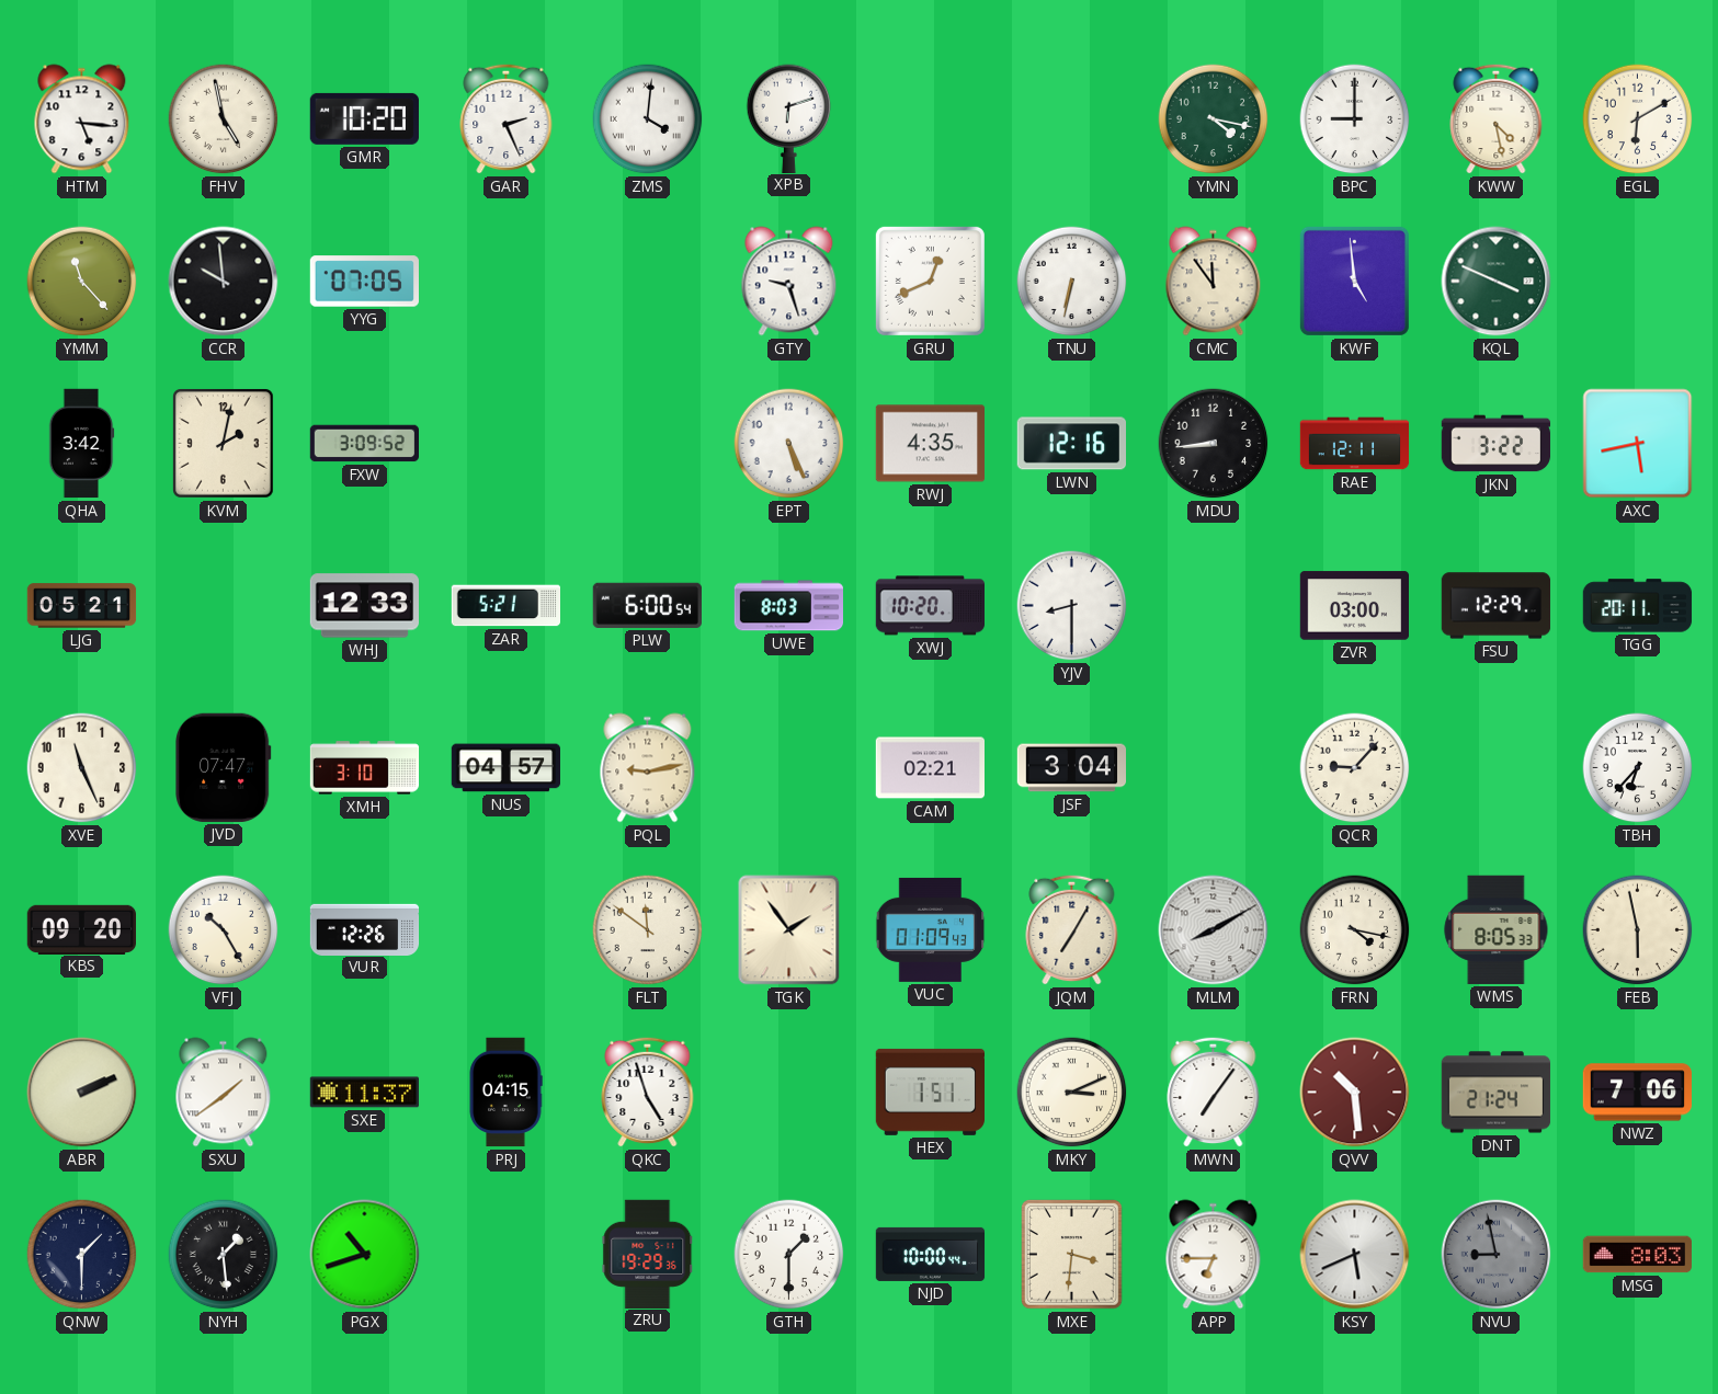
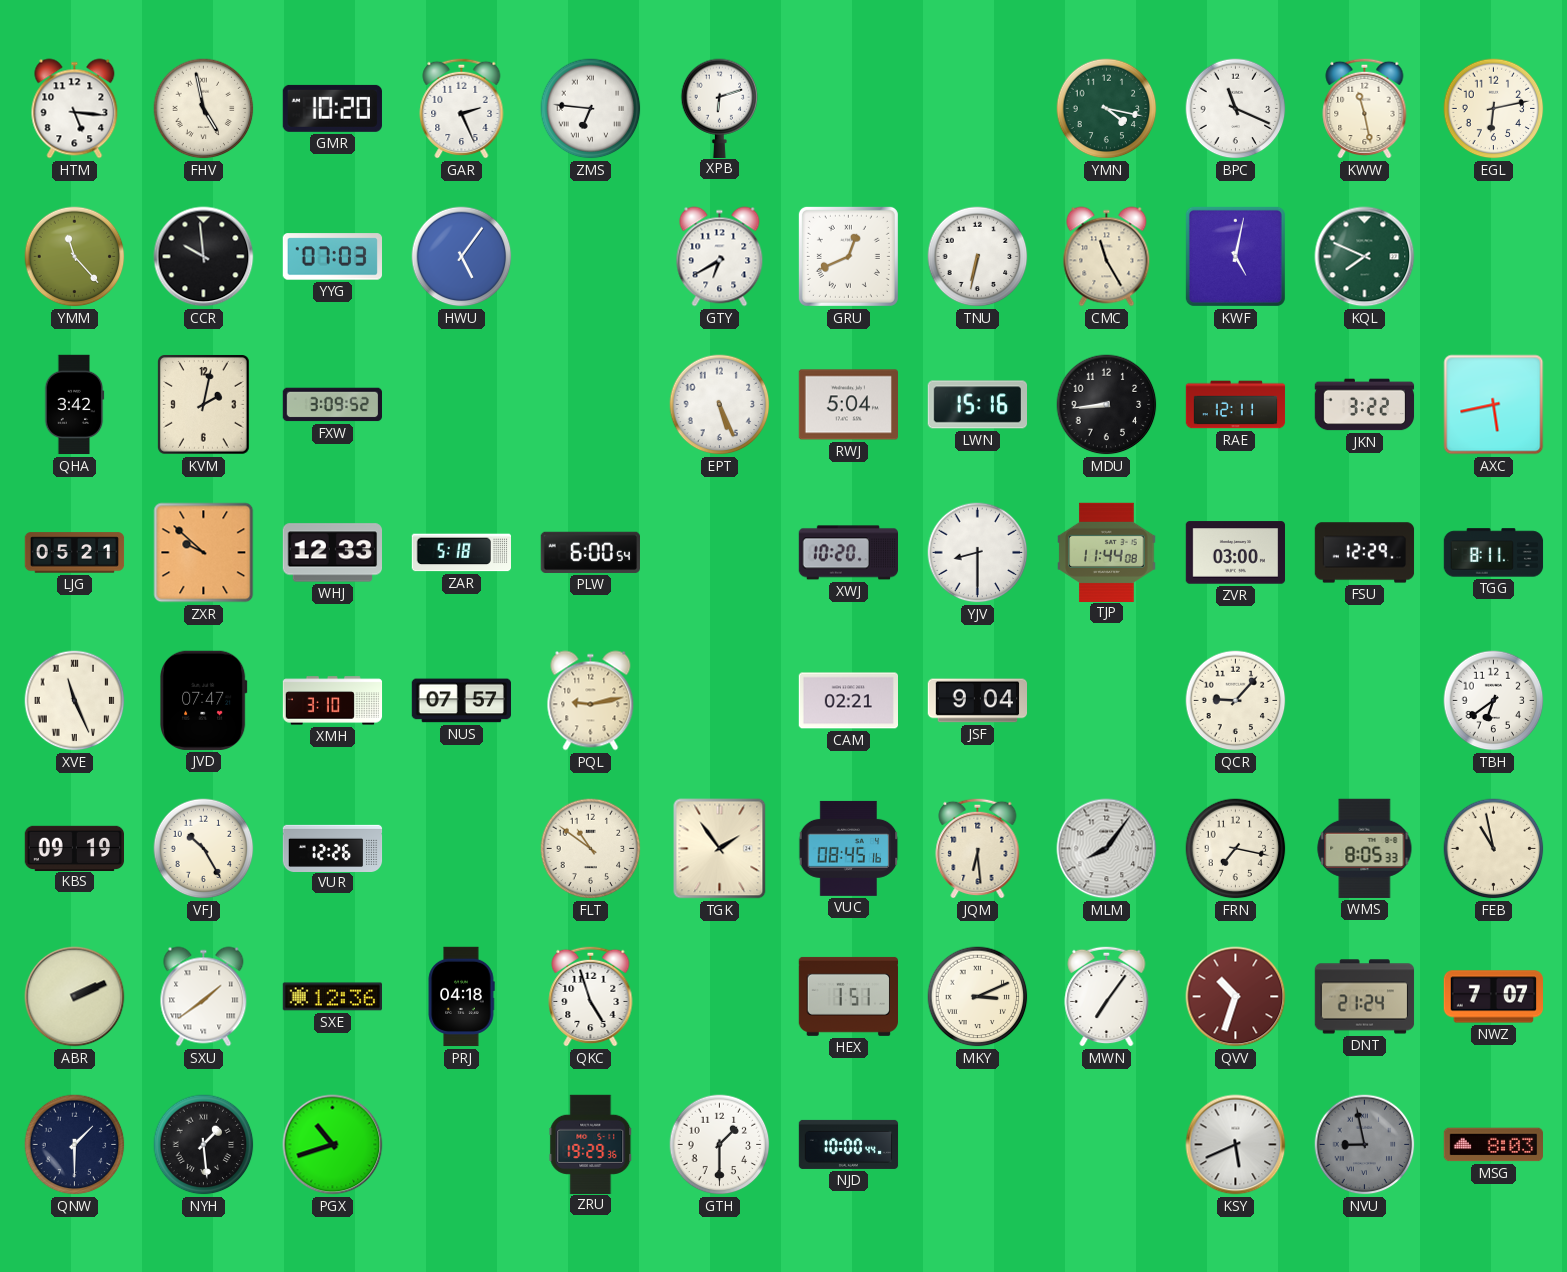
ZMS: 4:01 -> 6:46
BPC: 9:00 -> 11:19
KWW: 4:28 -> 11:28
EGL: 6:10 -> 6:13
YYG: 07:05 -> 07:03
HWU: none -> 5:06
GTY: 9:27 -> 6:40
CMC: 11:54 -> 11:25
KWF: 4:59 -> 5:02
KQL: 3:49 -> 7:49
RWJ: 4:35 -> 5:04
LWN: 12:16 -> 15:16
ZXR: none -> 9:52
ZAR: 5:21 -> 5:18
UWE: 8:03 -> none
TJP: none -> 11:44
TGG: 20:11 -> 8:11
XVE numerals: Arabic -> Roman
NUS: 04:57 -> 07:57
JSF: 3:04 -> 9:04
TBH: 6:37 -> 6:39
KBS: 09:20 -> 09:19
FLT: 11:51 -> 10:51
VUC: 01:09 -> 08:45
JQM: 7:05 -> 6:29
MLM: 8:10 -> 8:06
FRN: 4:17 -> 7:17
FEB: 5:58 -> 10:58
SXE: 11:37 -> 12:36
PRJ: 04:15 -> 04:18
QVV: 10:29 -> 10:33
NWZ: 7:06 -> 7:07
MXE: 3:31 -> none
APP: 6:45 -> none
